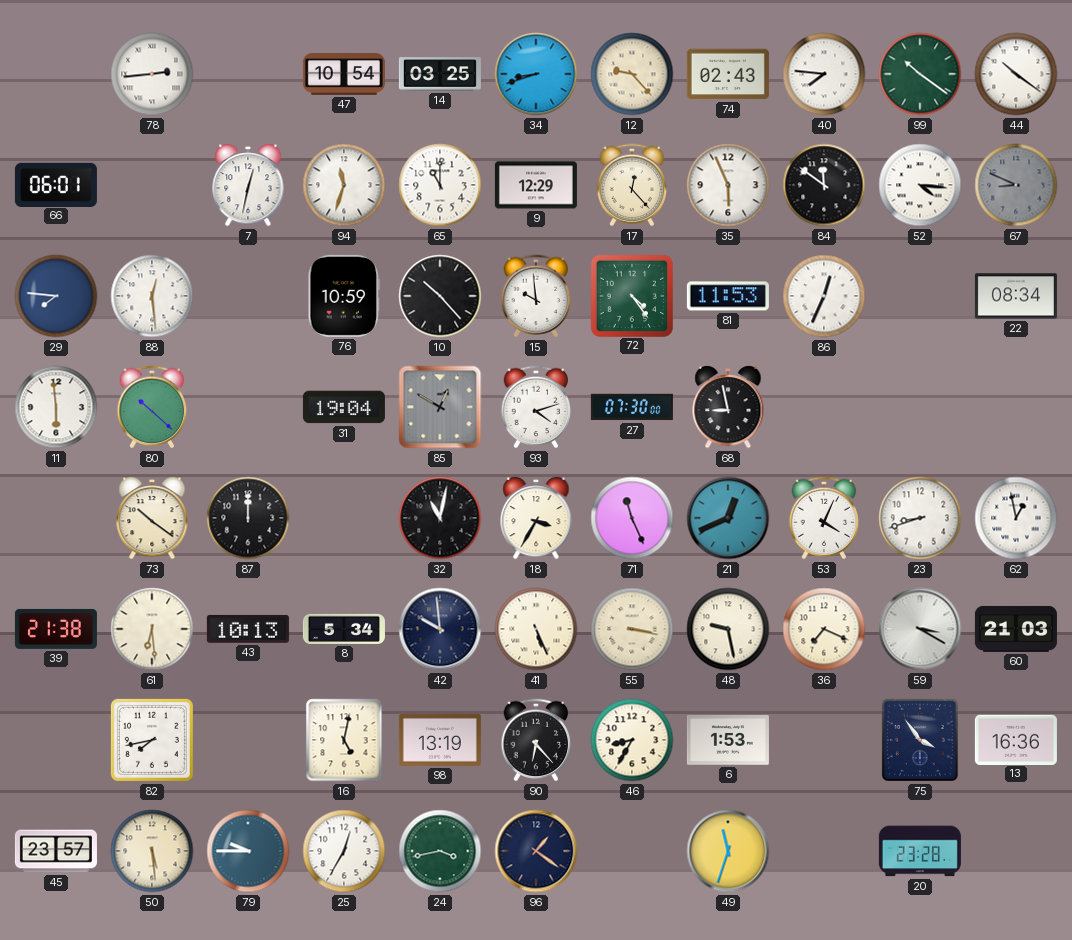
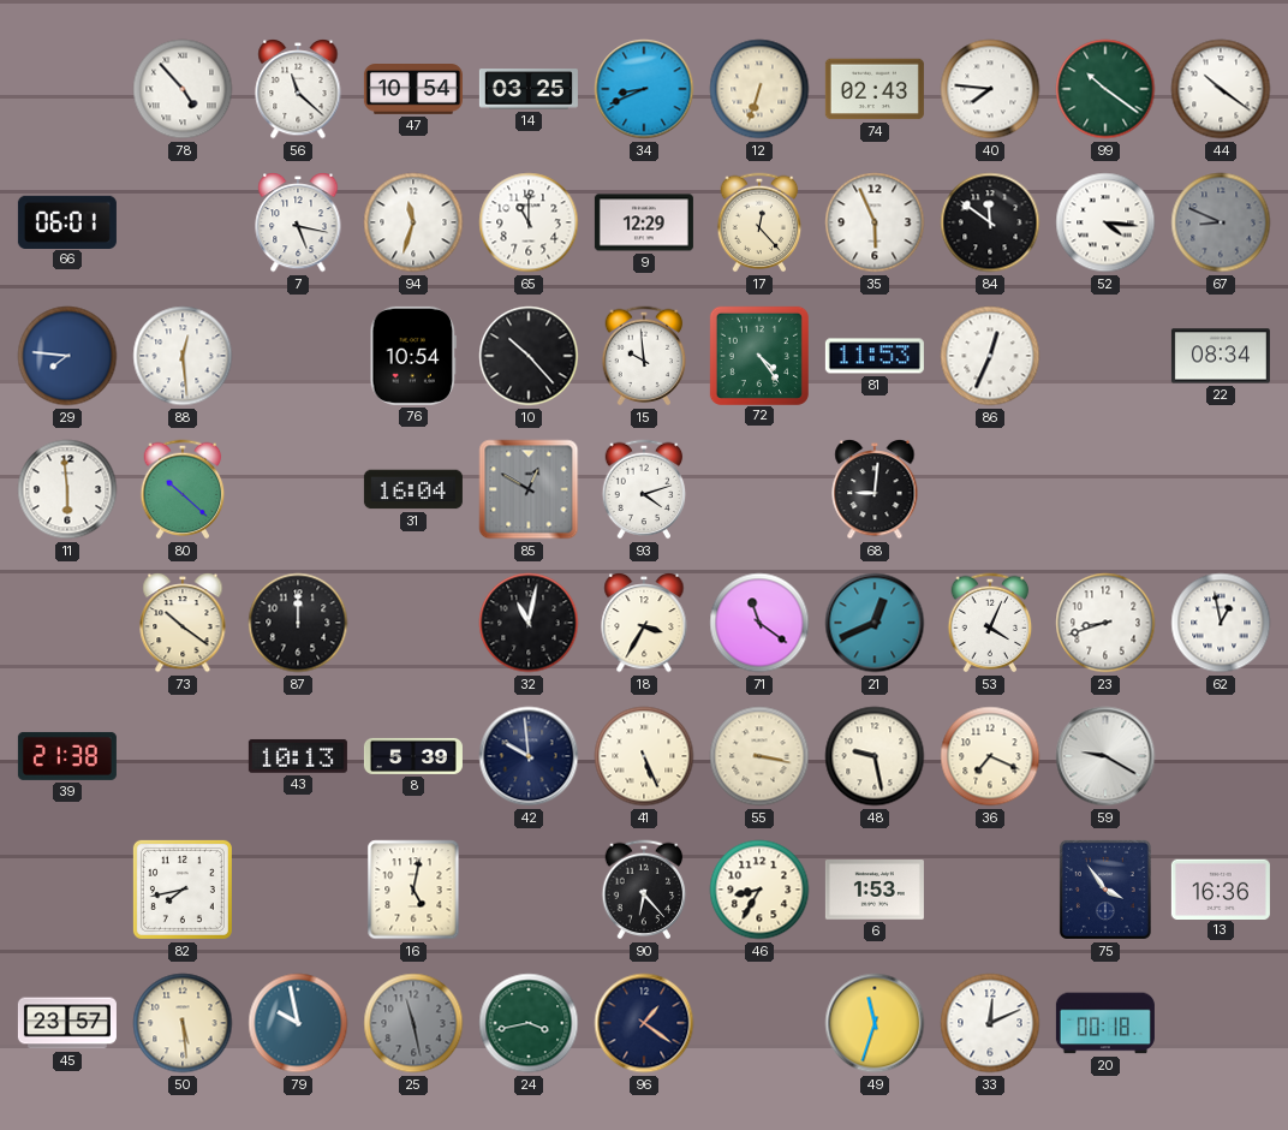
78: 2:44 -> 4:53
56: none -> 11:22
34: 8:42 -> 8:41
12: 9:23 -> 6:33
7: 12:32 -> 5:17
76: 10:59 -> 10:54
31: 19:04 -> 16:04
27: 07:30 -> none
68: 8:58 -> 9:01
71: 11:26 -> 11:21
61: 6:29 -> none
8: 5:34 -> 5:39
59: 3:20 -> 9:20
60: 21:03 -> none
98: 13:19 -> none
79: 9:45 -> 9:58
25: 12:35 -> 11:28
25 dial: white -> grey
33: none -> 12:11
20: 23:28 -> 00:18
